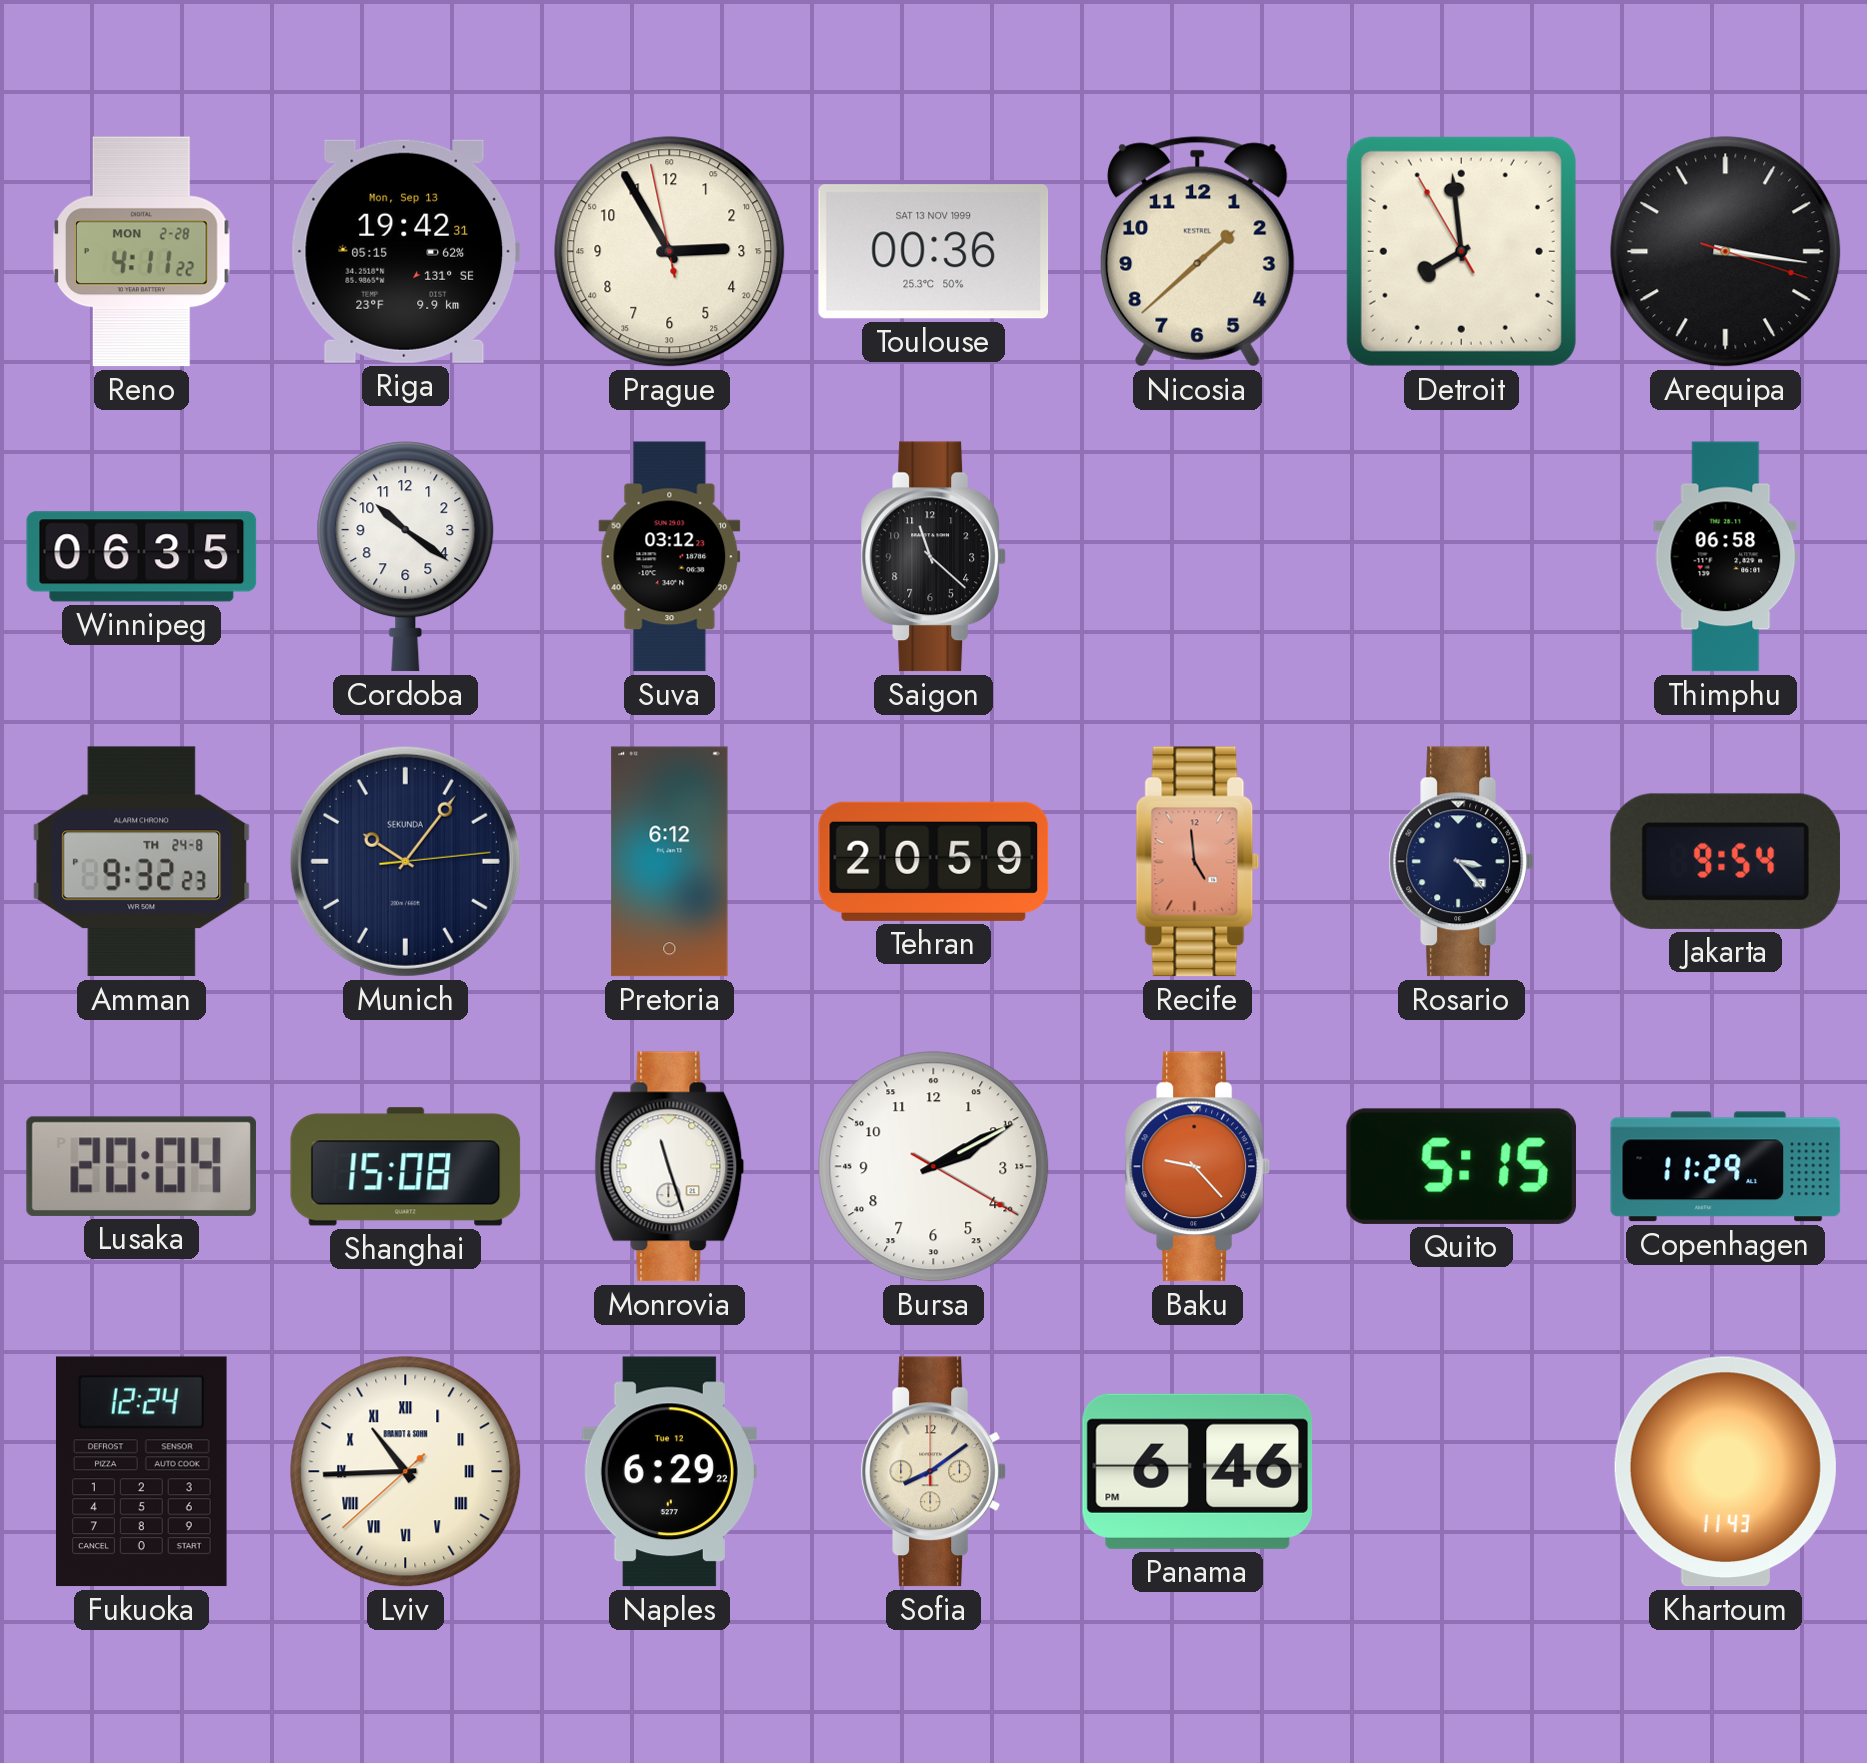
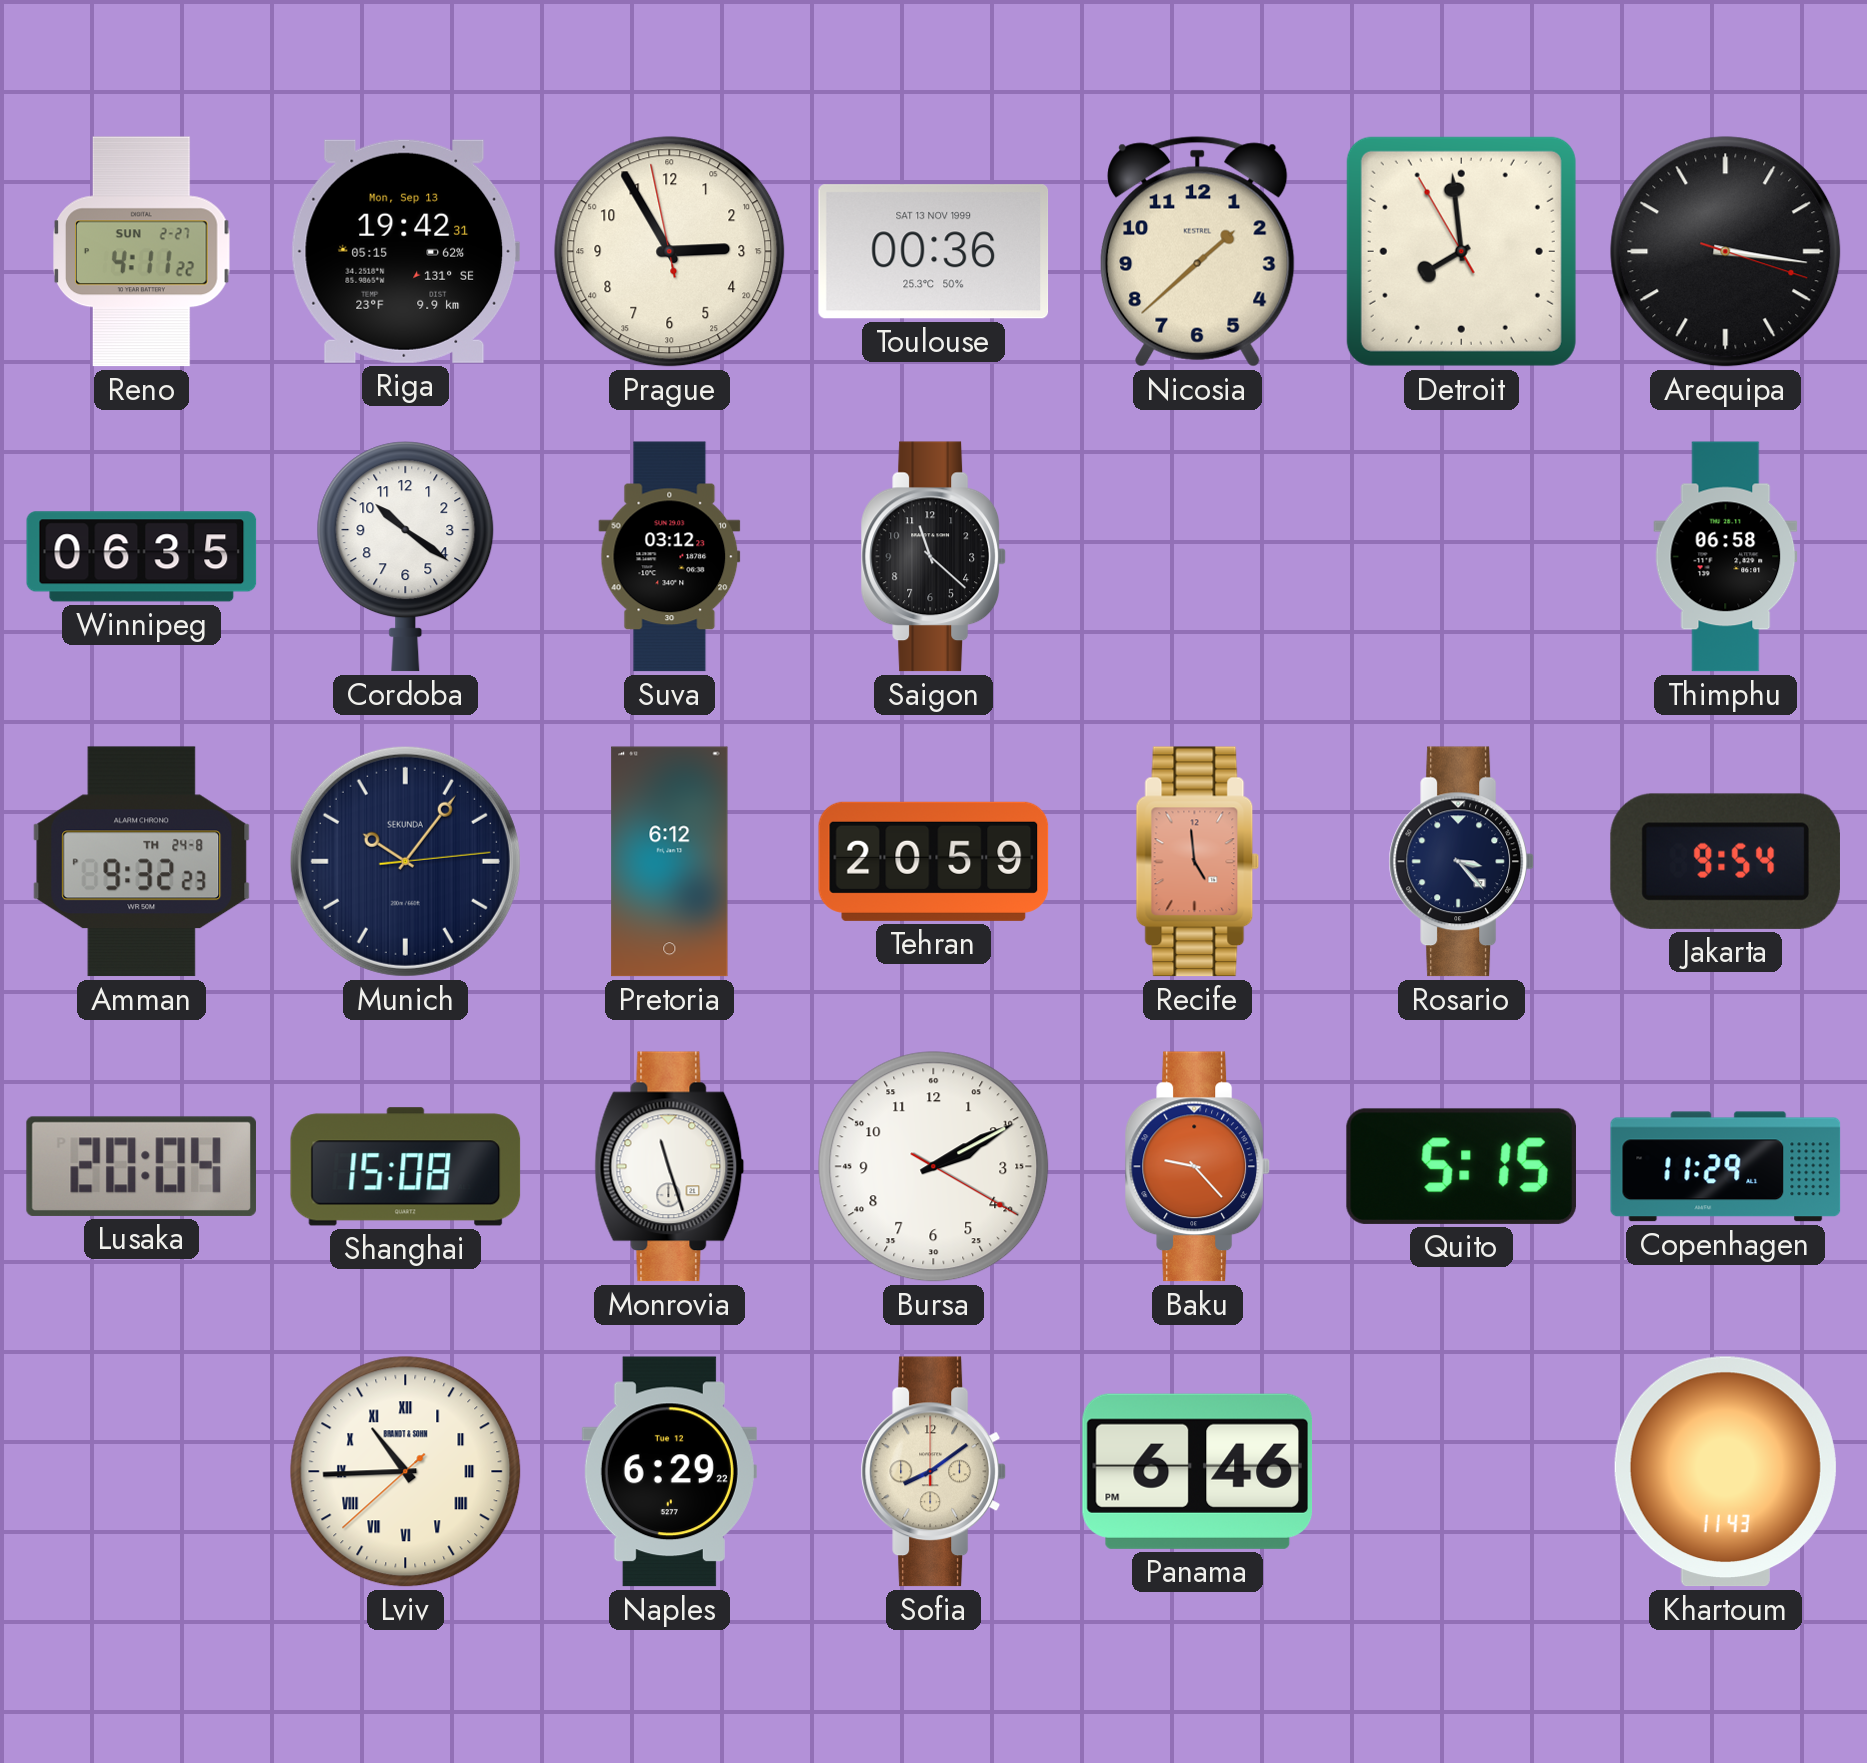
Reno date: MON 2-28 -> SUN 2-27
Fukuoka: 12:24 -> none
